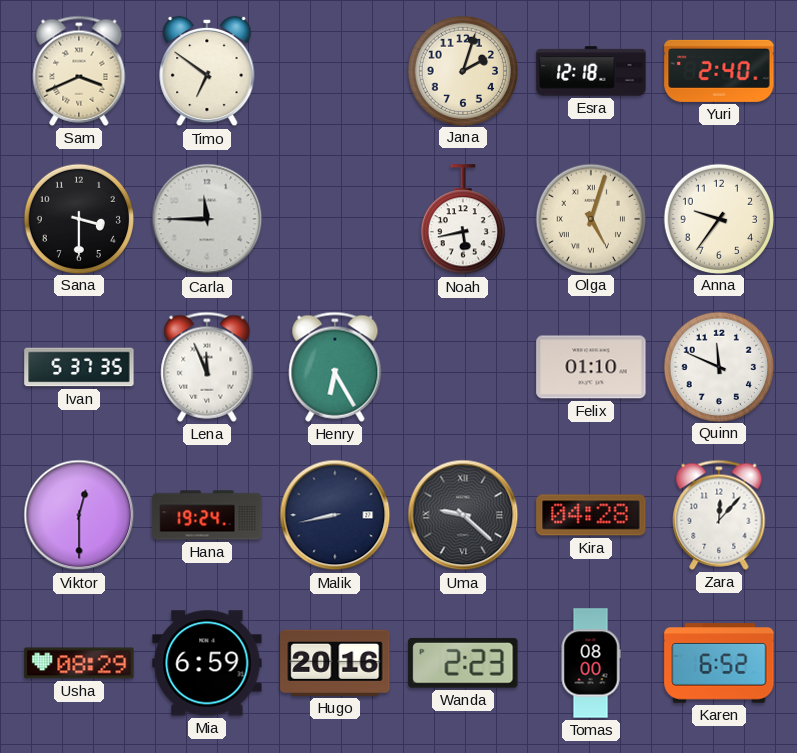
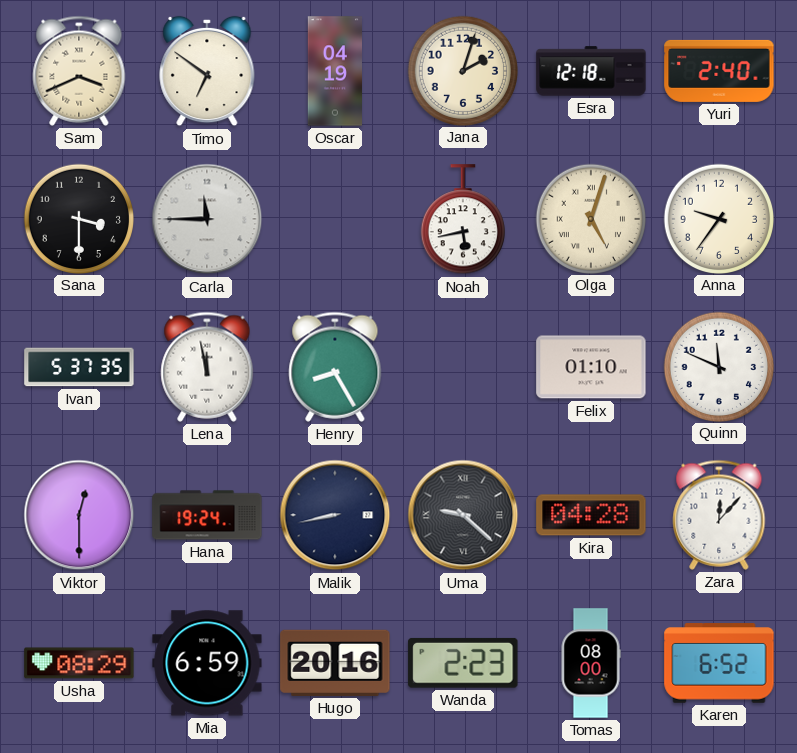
Oscar: none -> 04:19
Lena: 11:56 -> 11:58
Henry: 6:25 -> 8:25
